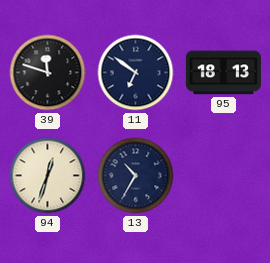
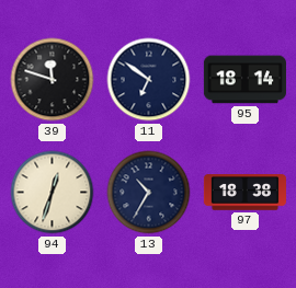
95: 18:13 -> 18:14
97: none -> 18:38
